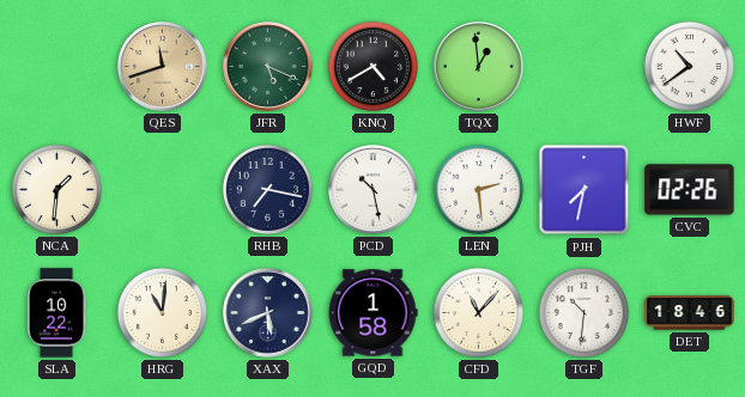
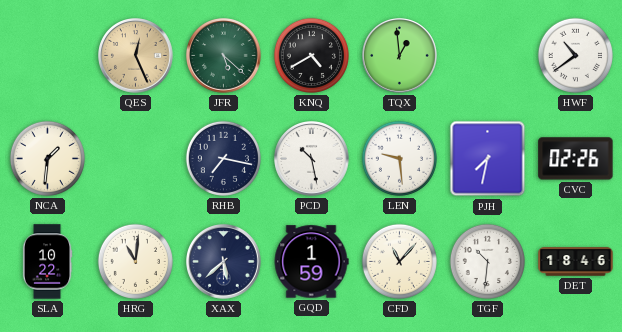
QES: 11:42 -> 12:26
JFR: 5:19 -> 5:22
LEN: 2:29 -> 9:29
XAX: 5:41 -> 5:38
GQD: 1:58 -> 1:59
